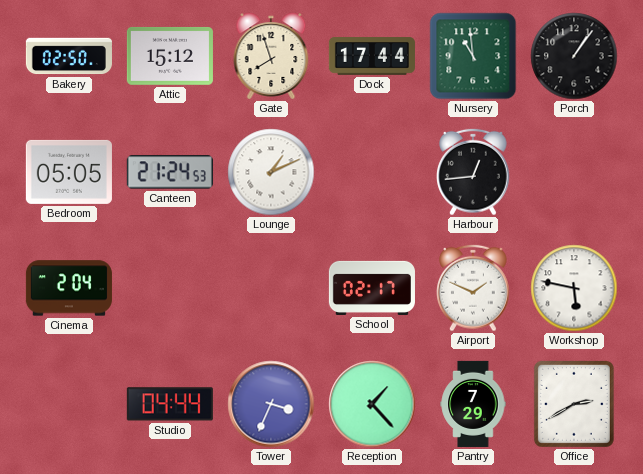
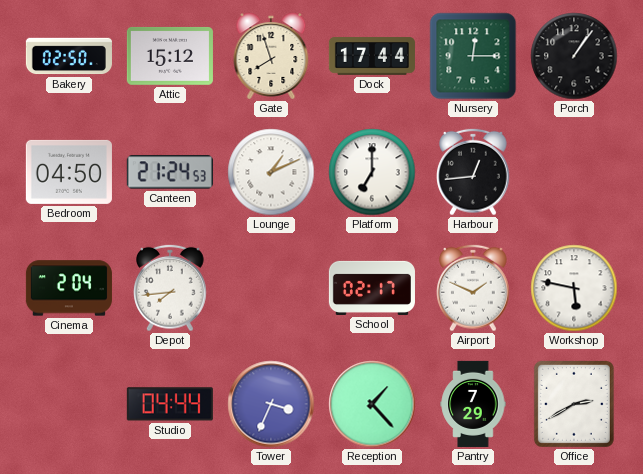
Nursery: 10:59 -> 12:15
Bedroom: 05:05 -> 04:50
Platform: none -> 7:00
Depot: none -> 7:44
